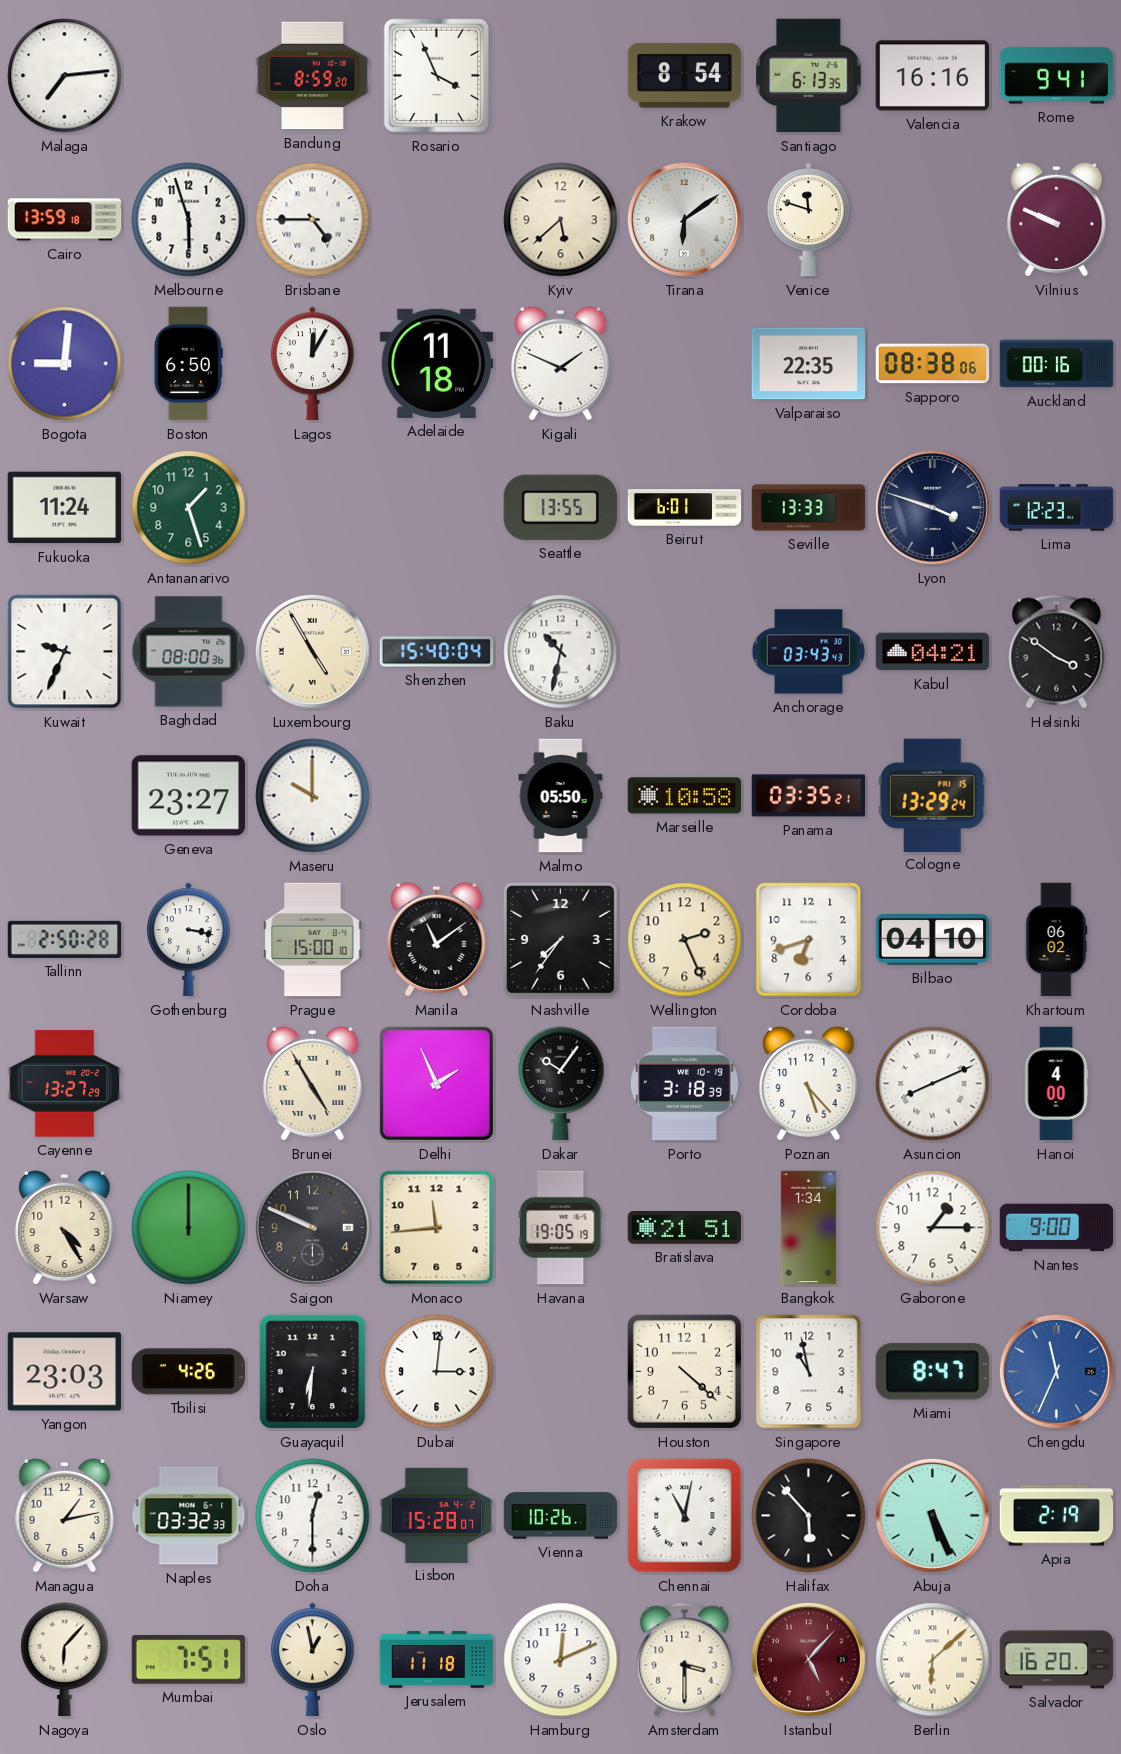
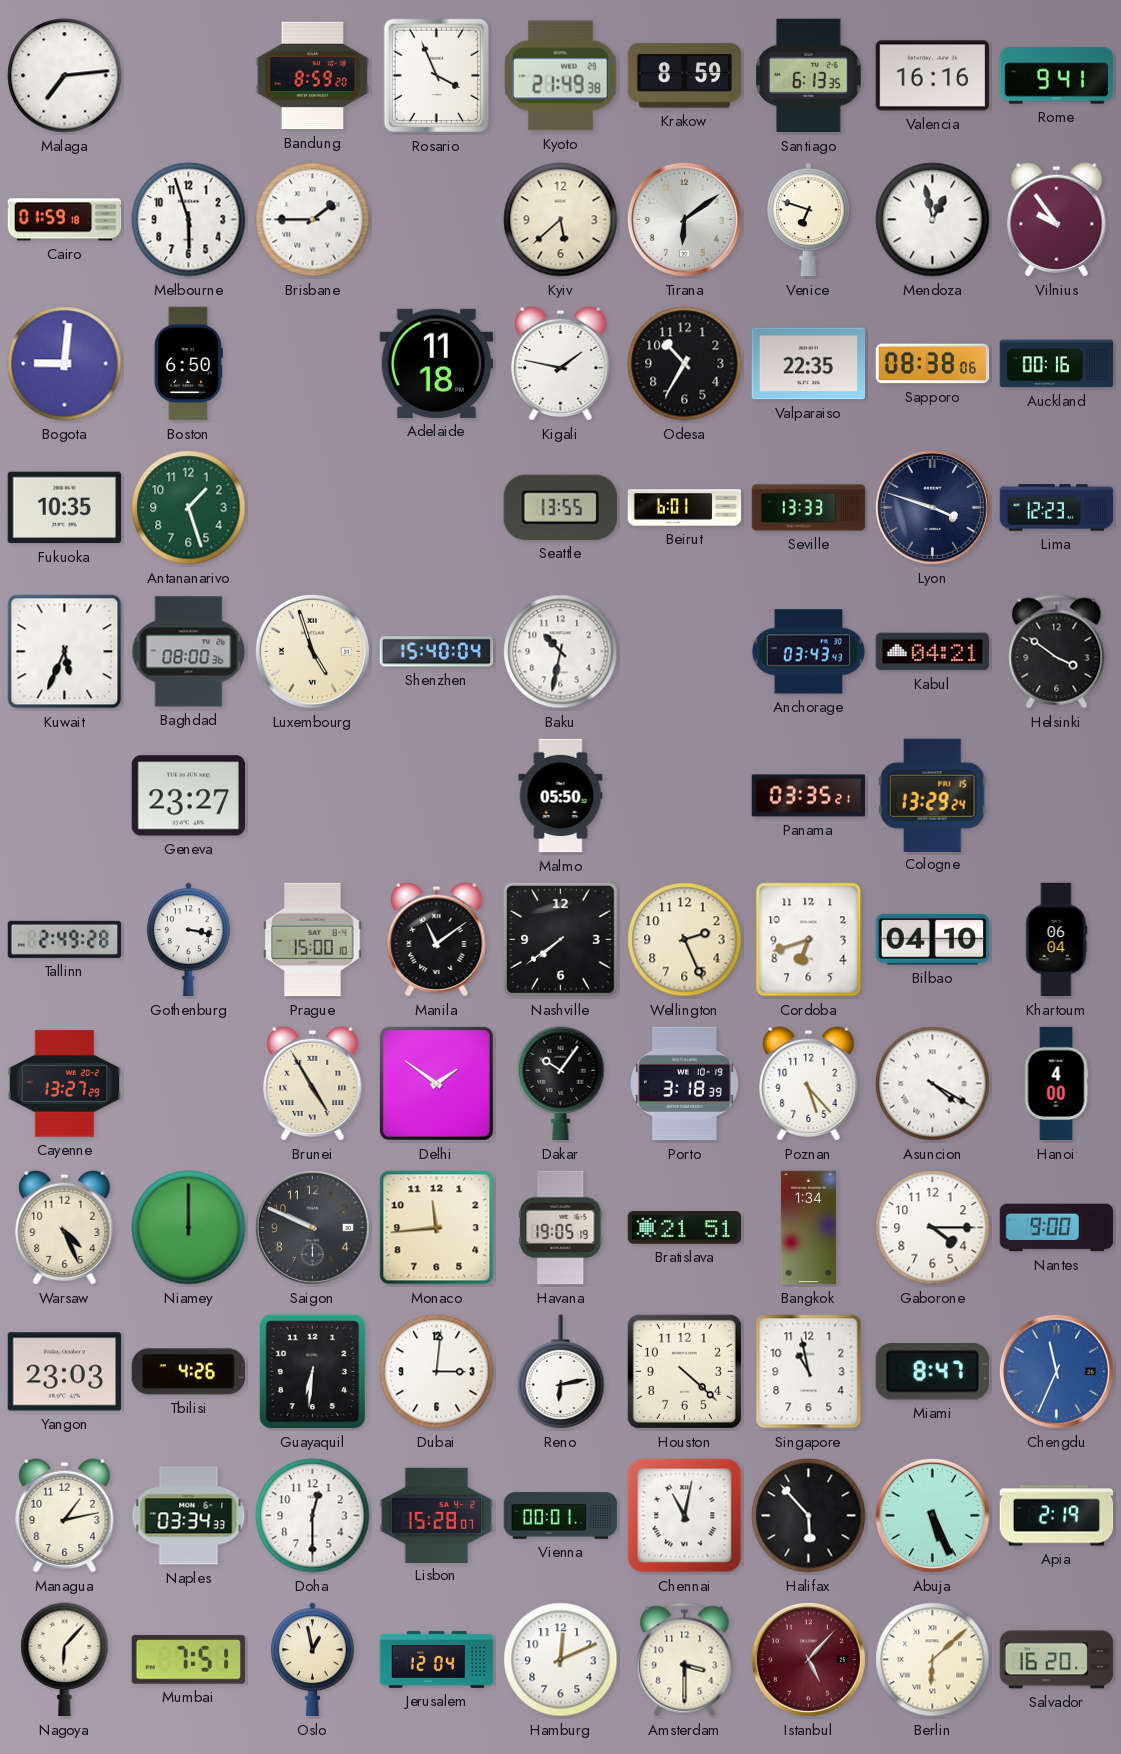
Kyoto: none -> 21:49
Krakow: 8:54 -> 8:59
Cairo: 13:59 -> 01:59
Brisbane: 4:45 -> 1:45
Venice: 11:48 -> 6:48
Mendoza: none -> 12:58
Vilnius: 9:49 -> 9:54
Lagos: 12:05 -> none
Kigali: 1:49 -> 1:47
Odesa: none -> 10:35
Fukuoka: 11:24 -> 10:35
Kuwait: 9:34 -> 5:34
Luxembourg: 4:55 -> 4:57
Maseru: 10:00 -> none
Marseille: 10:58 -> none
Tallinn: 2:50 -> 2:49
Nashville: 7:36 -> 7:39
Khartoum: 06:02 -> 06:04
Delhi: 1:56 -> 1:51
Asuncion: 8:11 -> 4:20
Warsaw: 4:25 -> 4:26
Gaborone: 1:15 -> 4:15
Reno: none -> 6:13
Naples: 03:32 -> 03:34
Vienna: 10:26 -> 00:01
Jerusalem: 11:18 -> 12:04
